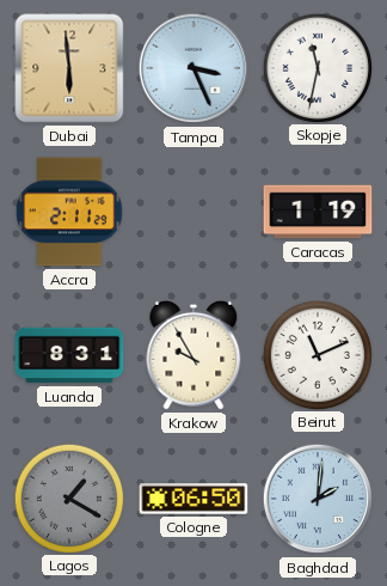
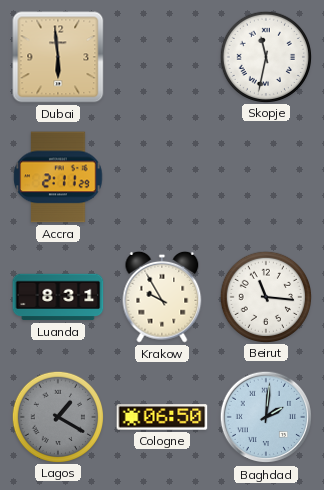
Tampa: 3:26 -> none
Caracas: 1:19 -> none
Beirut: 11:11 -> 11:16
